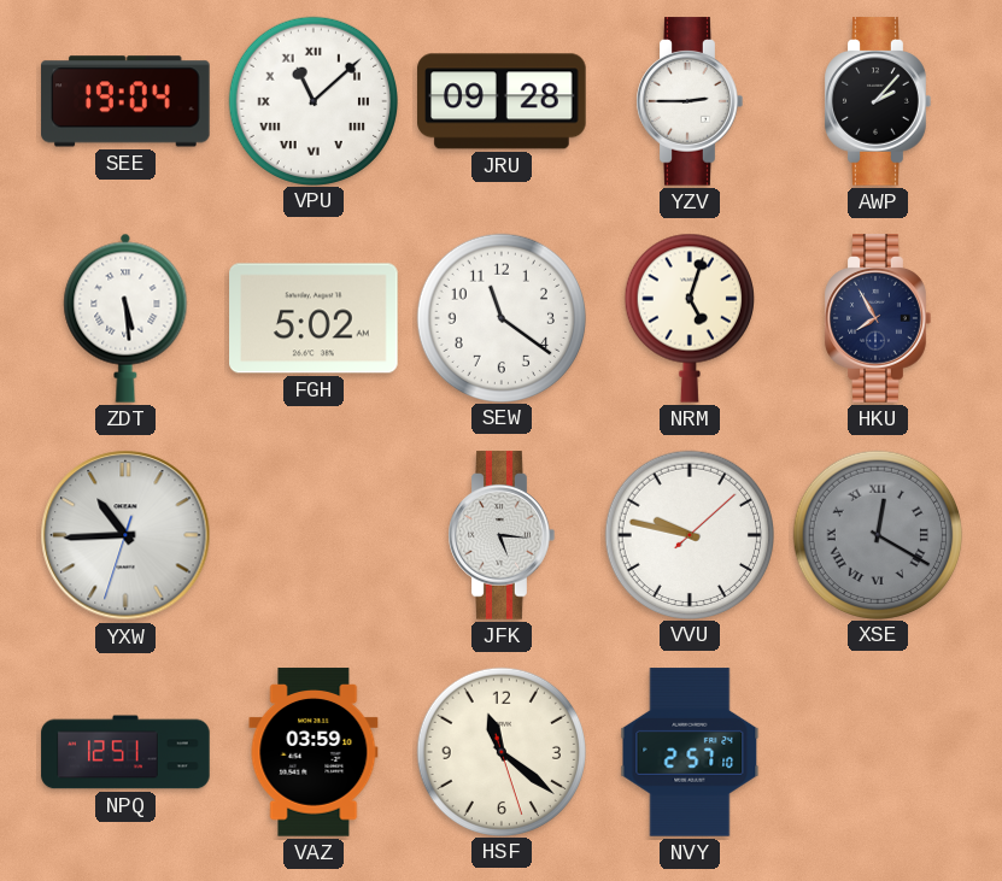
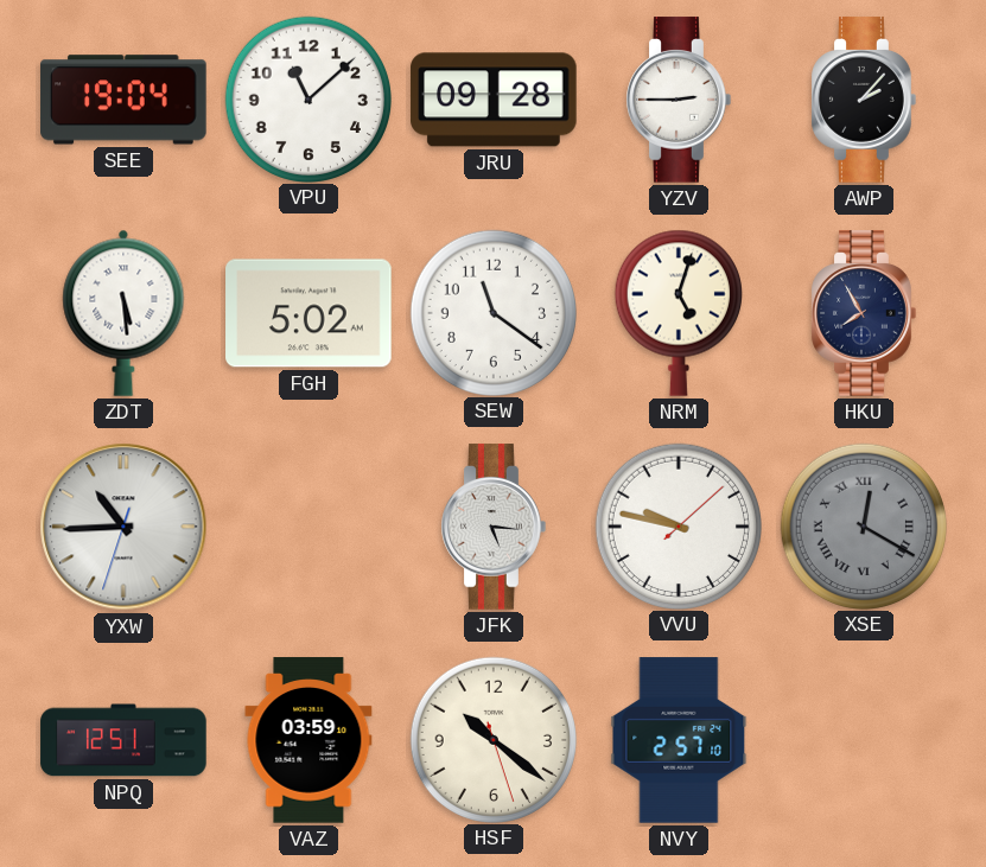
VPU numerals: Roman -> Arabic
HSF: 11:21 -> 10:21
